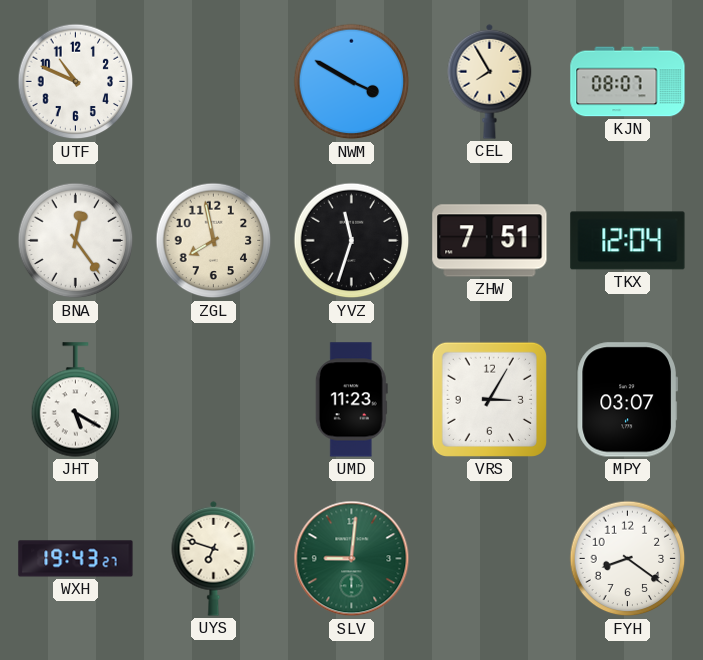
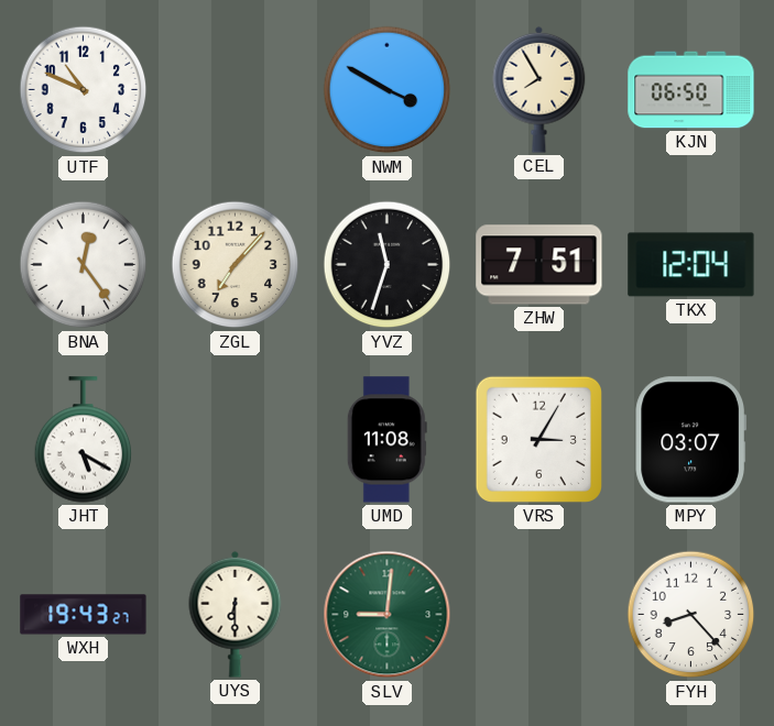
KJN: 08:07 -> 06:50
ZGL: 7:58 -> 7:07
UMD: 11:23 -> 11:08
UYS: 6:48 -> 6:30
FYH: 8:21 -> 8:23
